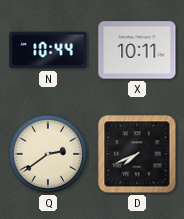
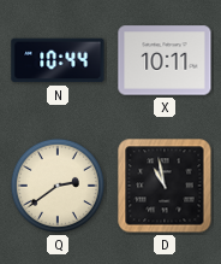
D: 7:41 -> 10:58
